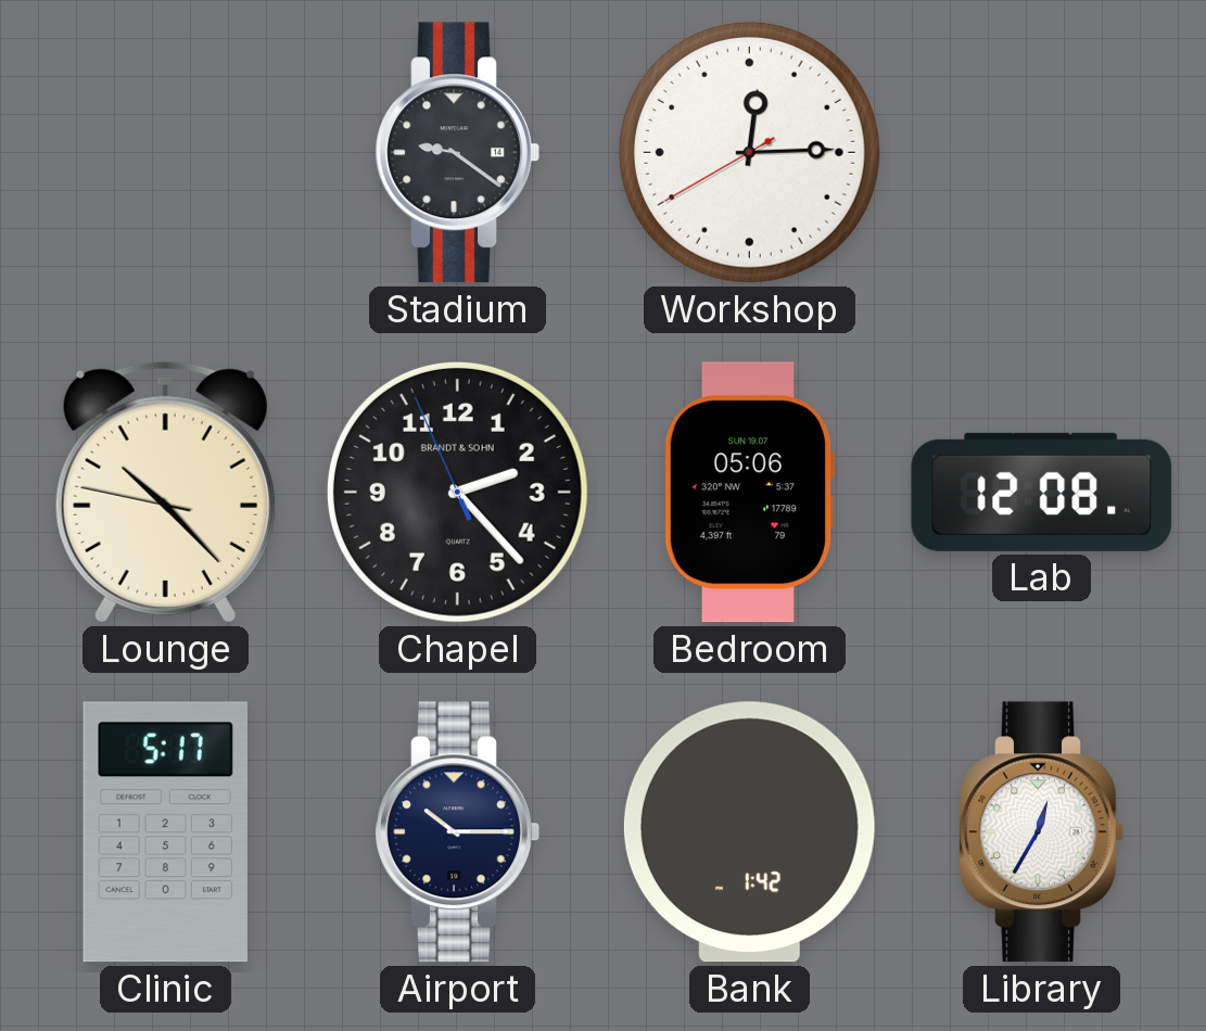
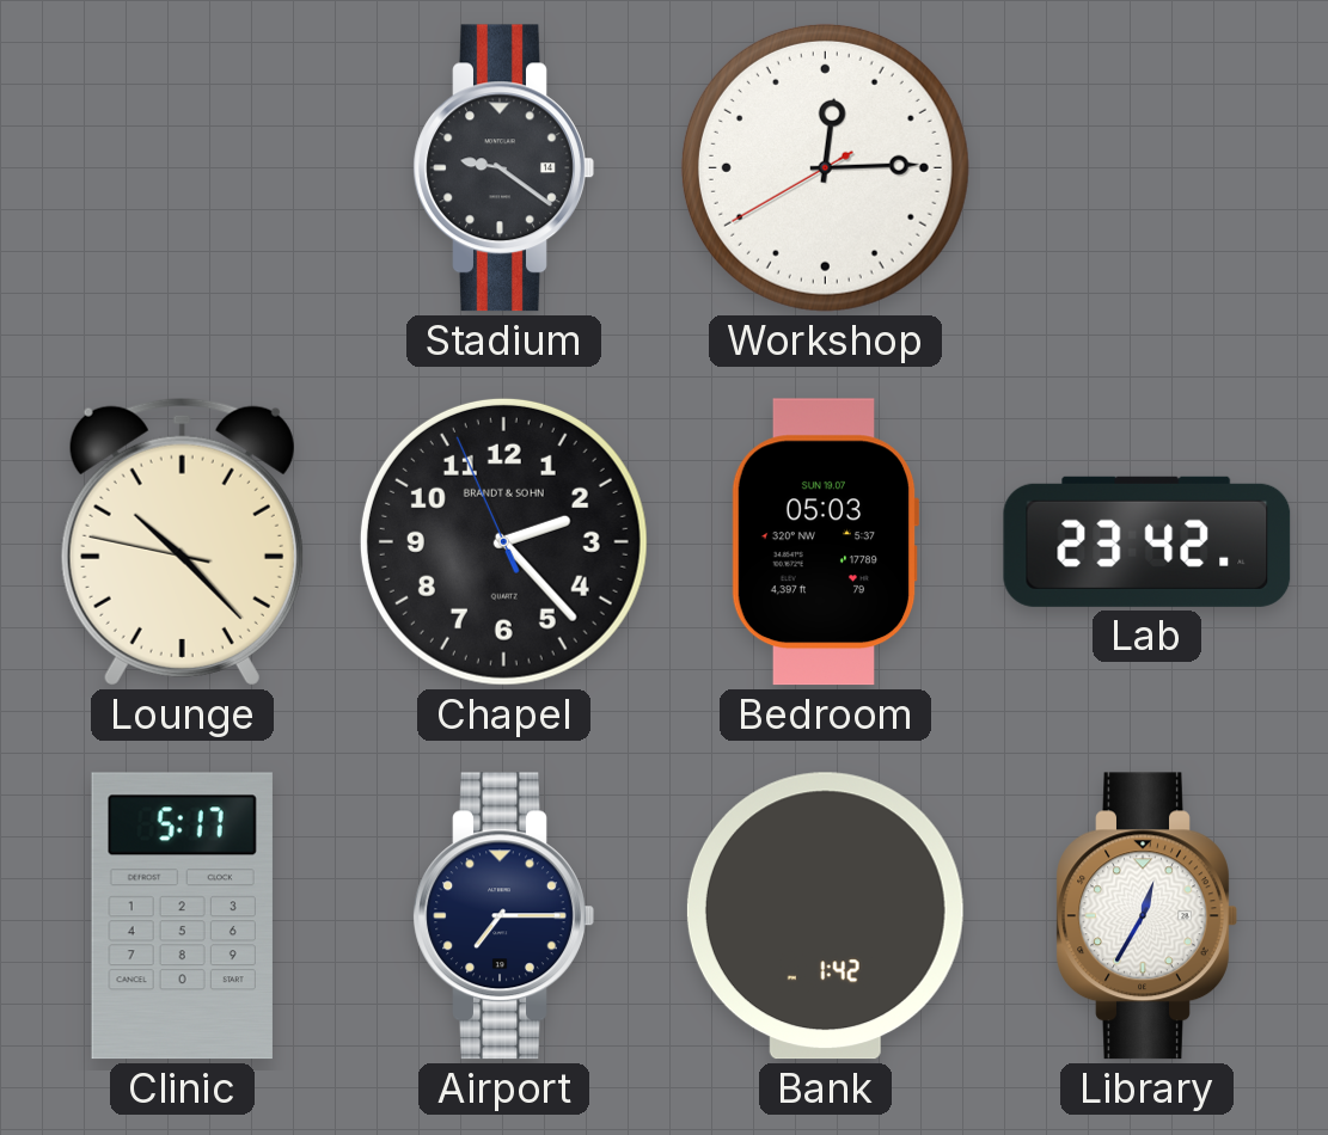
Bedroom: 05:06 -> 05:03
Lab: 12:08 -> 23:42
Airport: 10:15 -> 7:15
